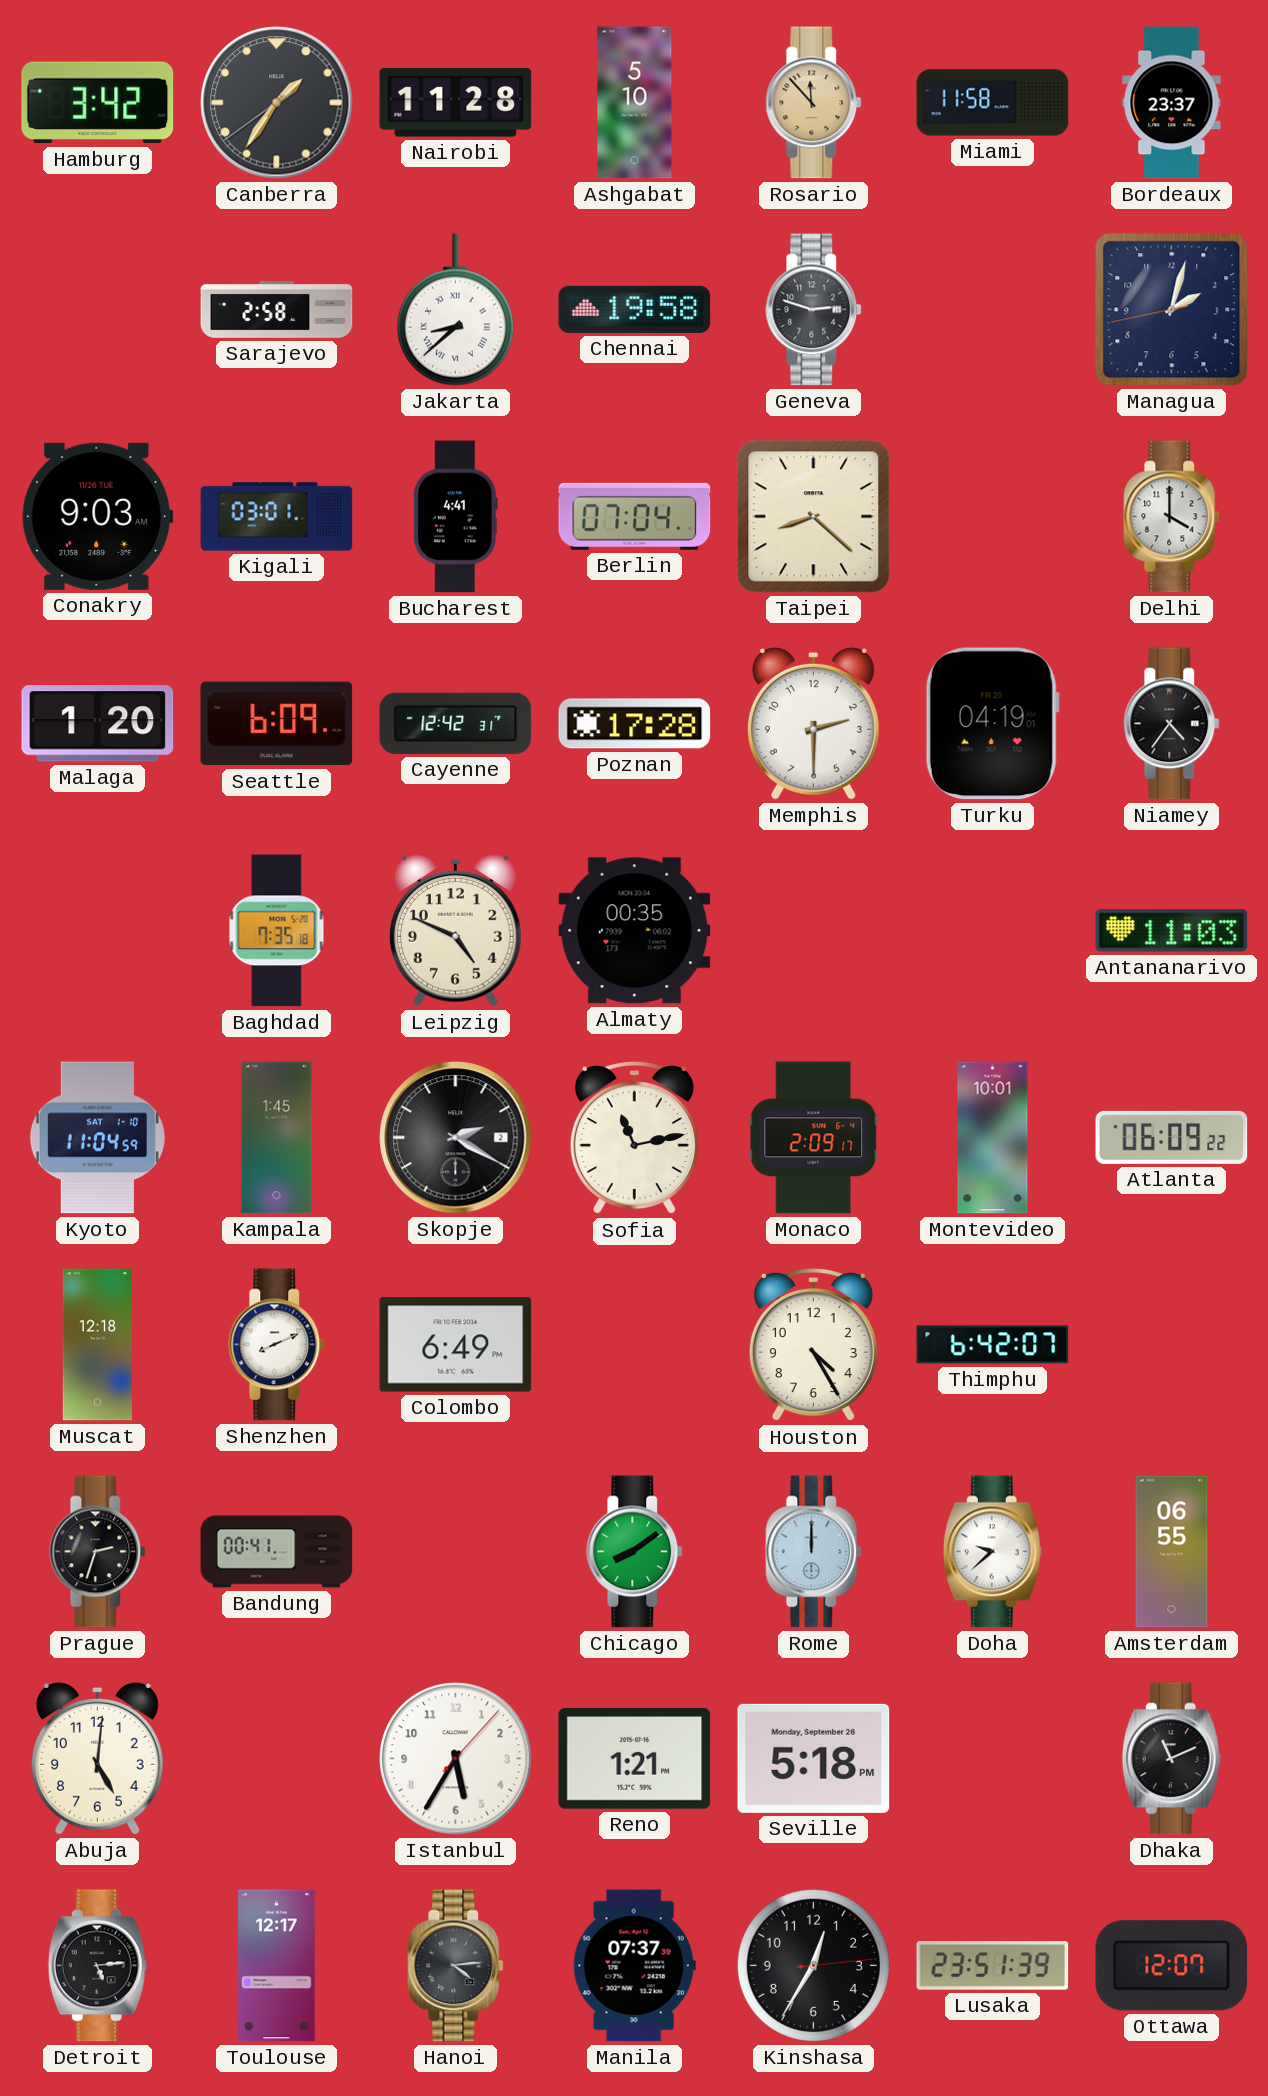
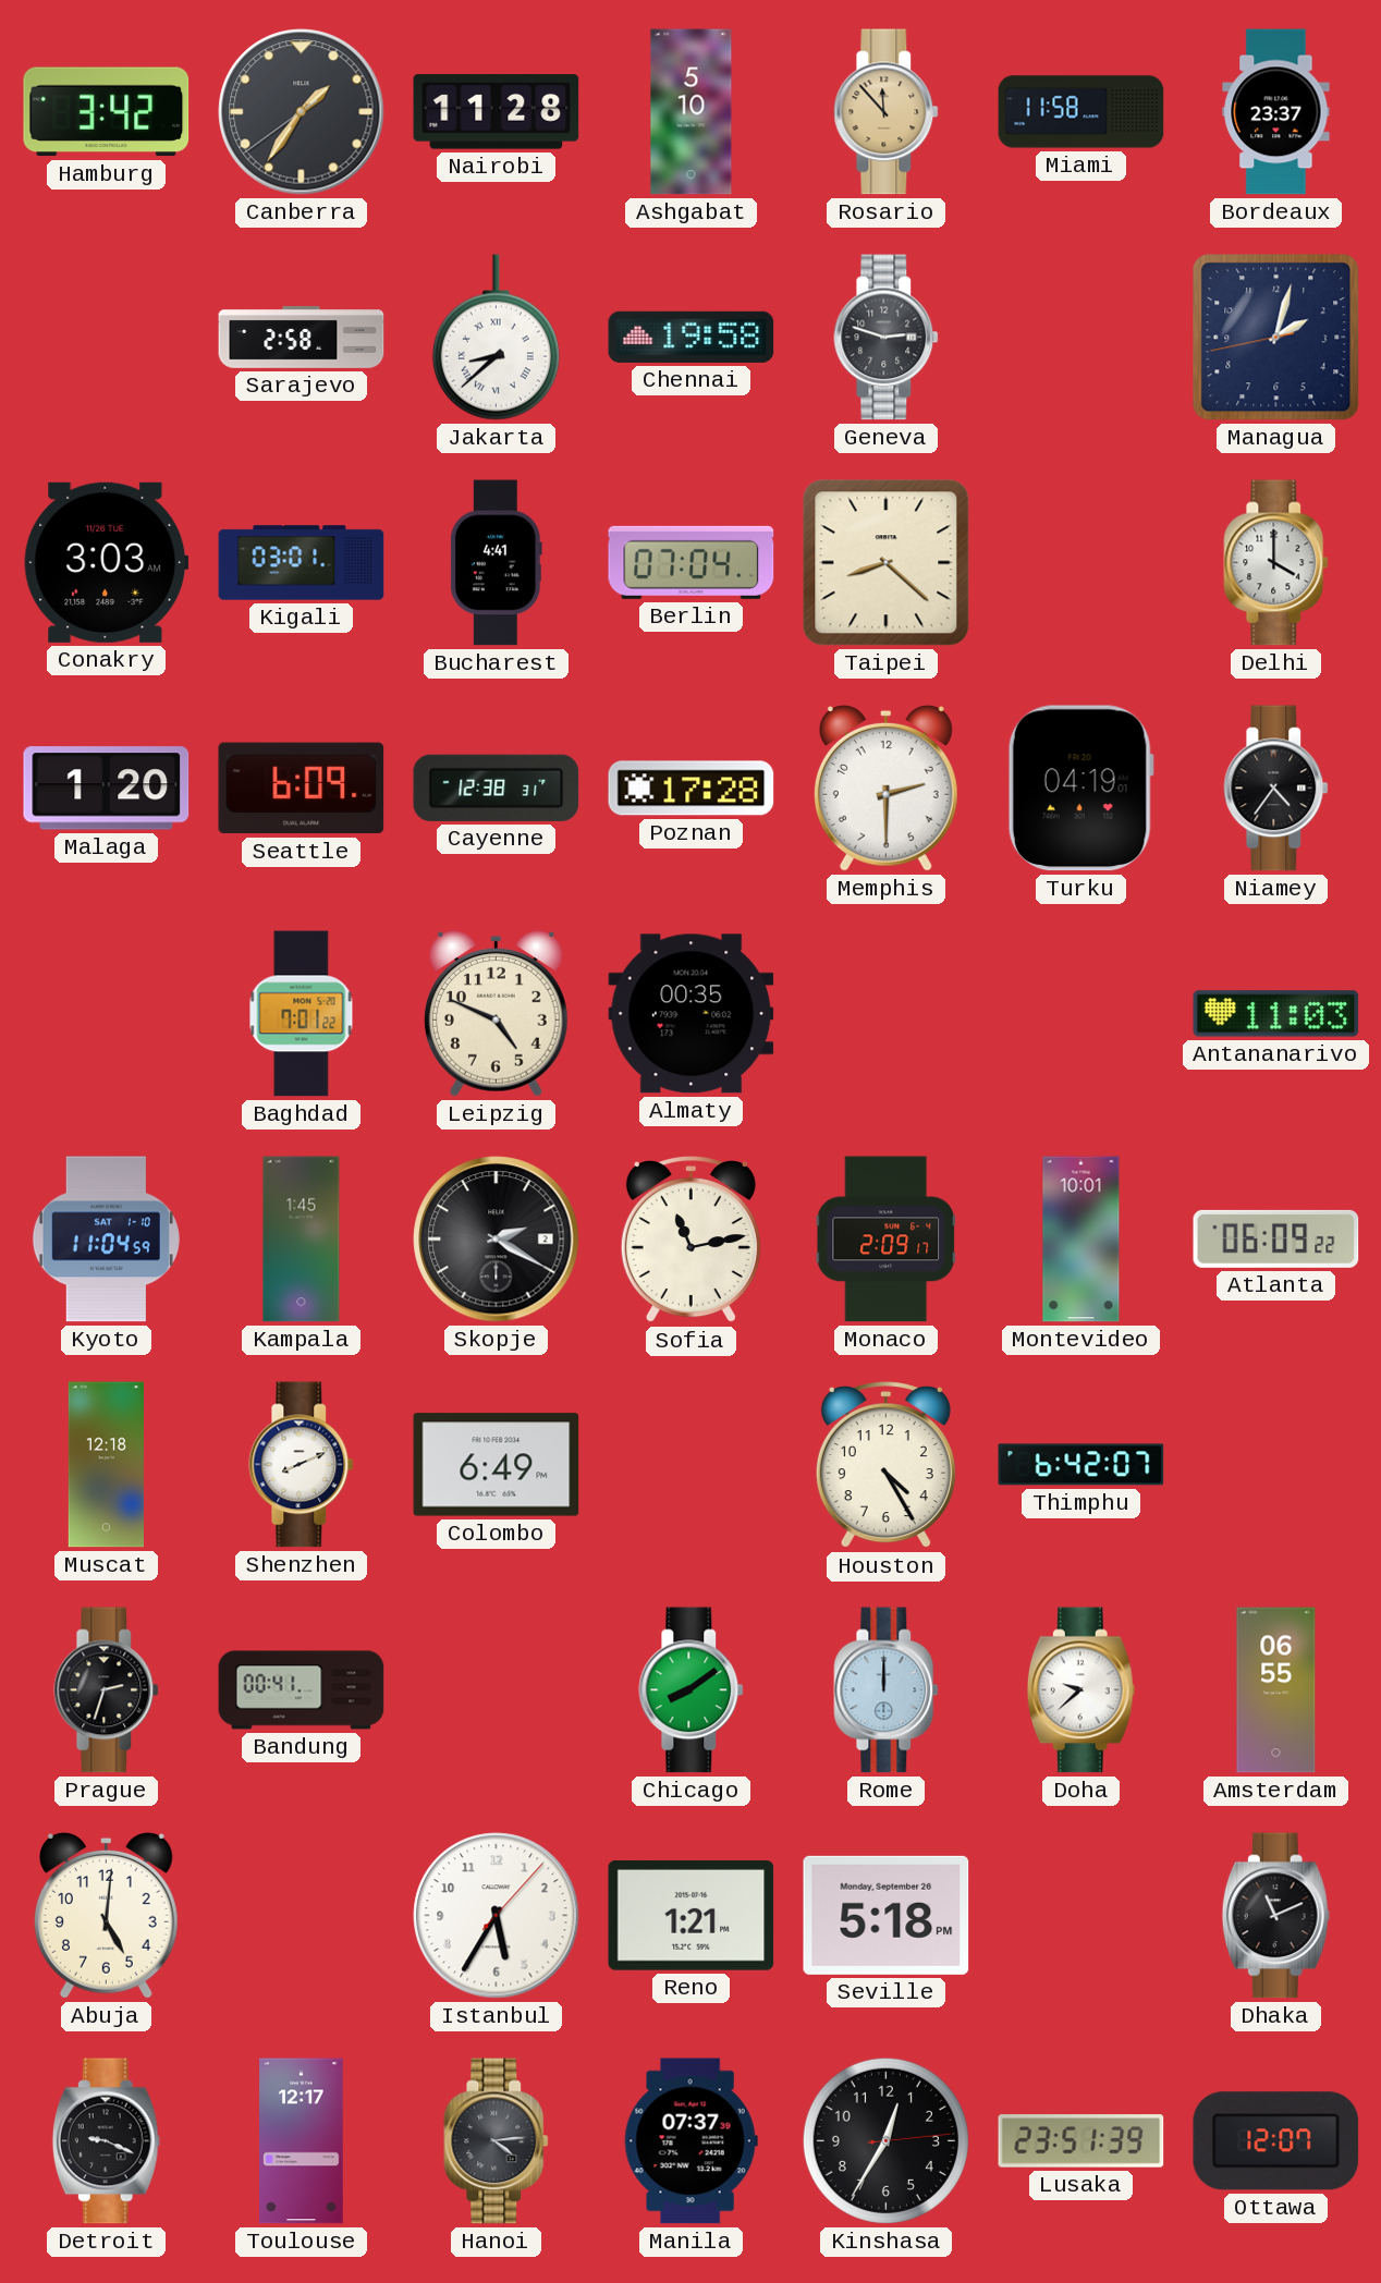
Conakry: 9:03 -> 3:03
Cayenne: 12:42 -> 12:38
Baghdad: 7:35 -> 7:01
Detroit: 5:14 -> 9:19
